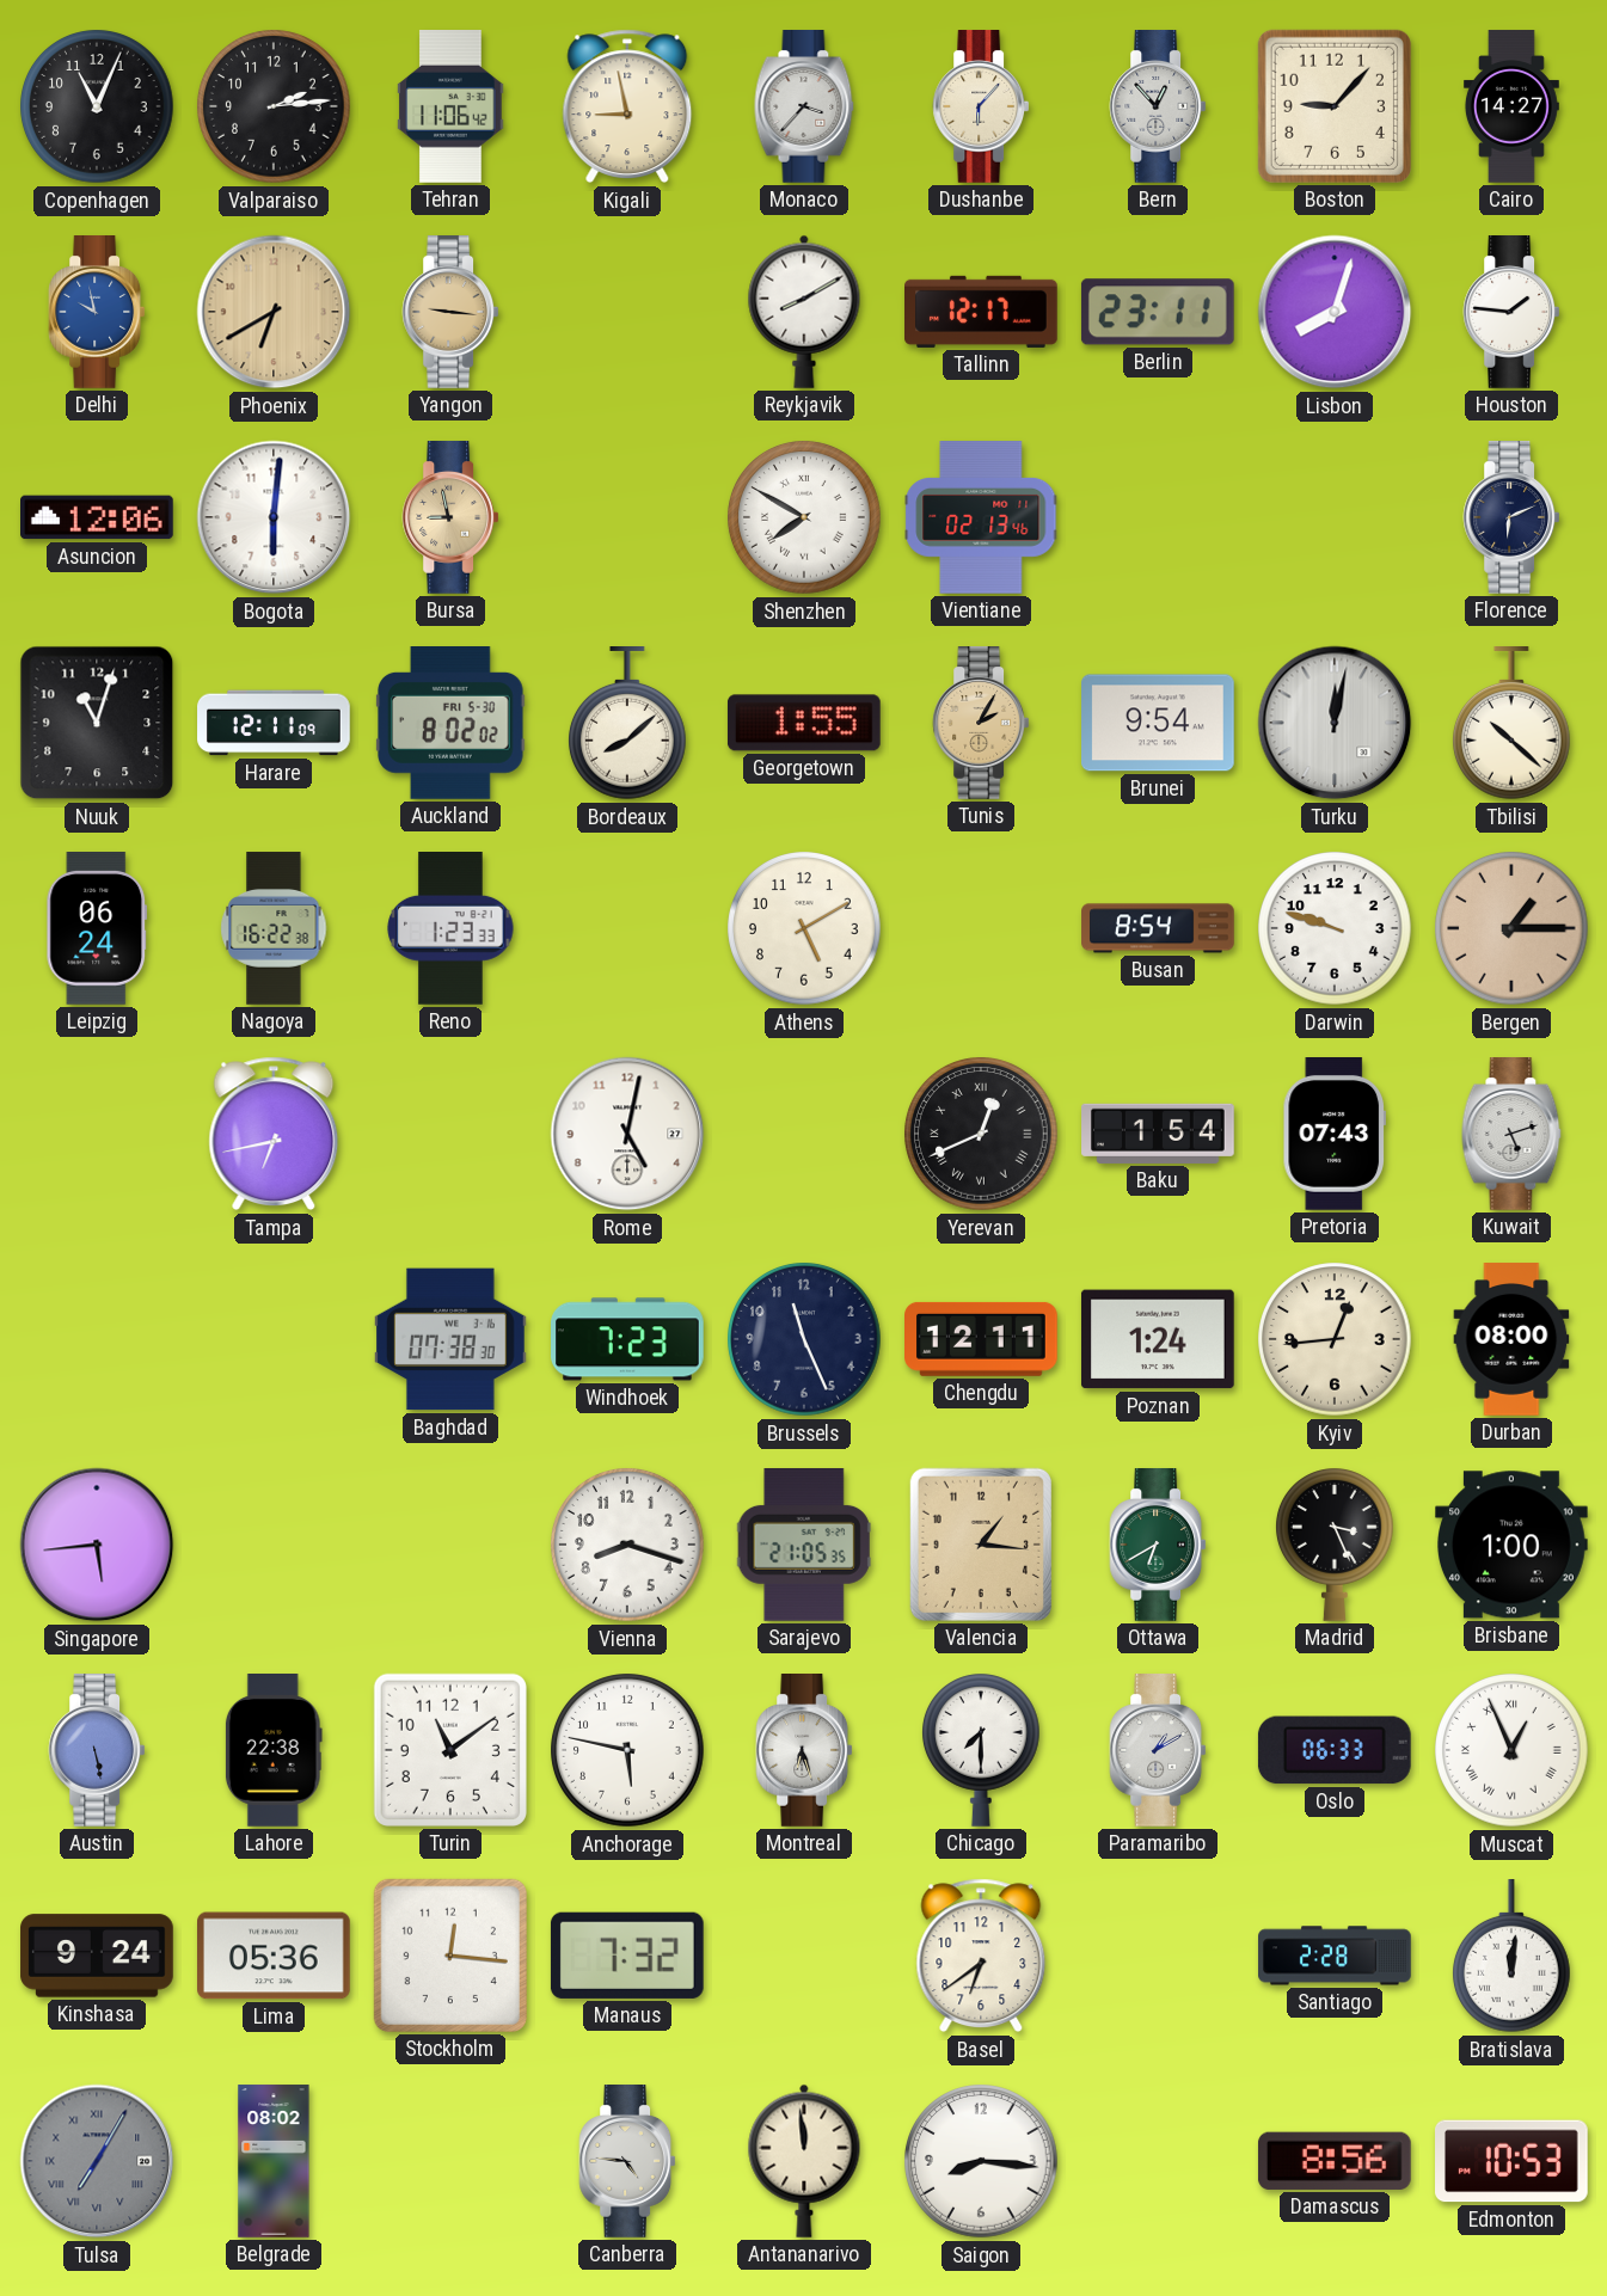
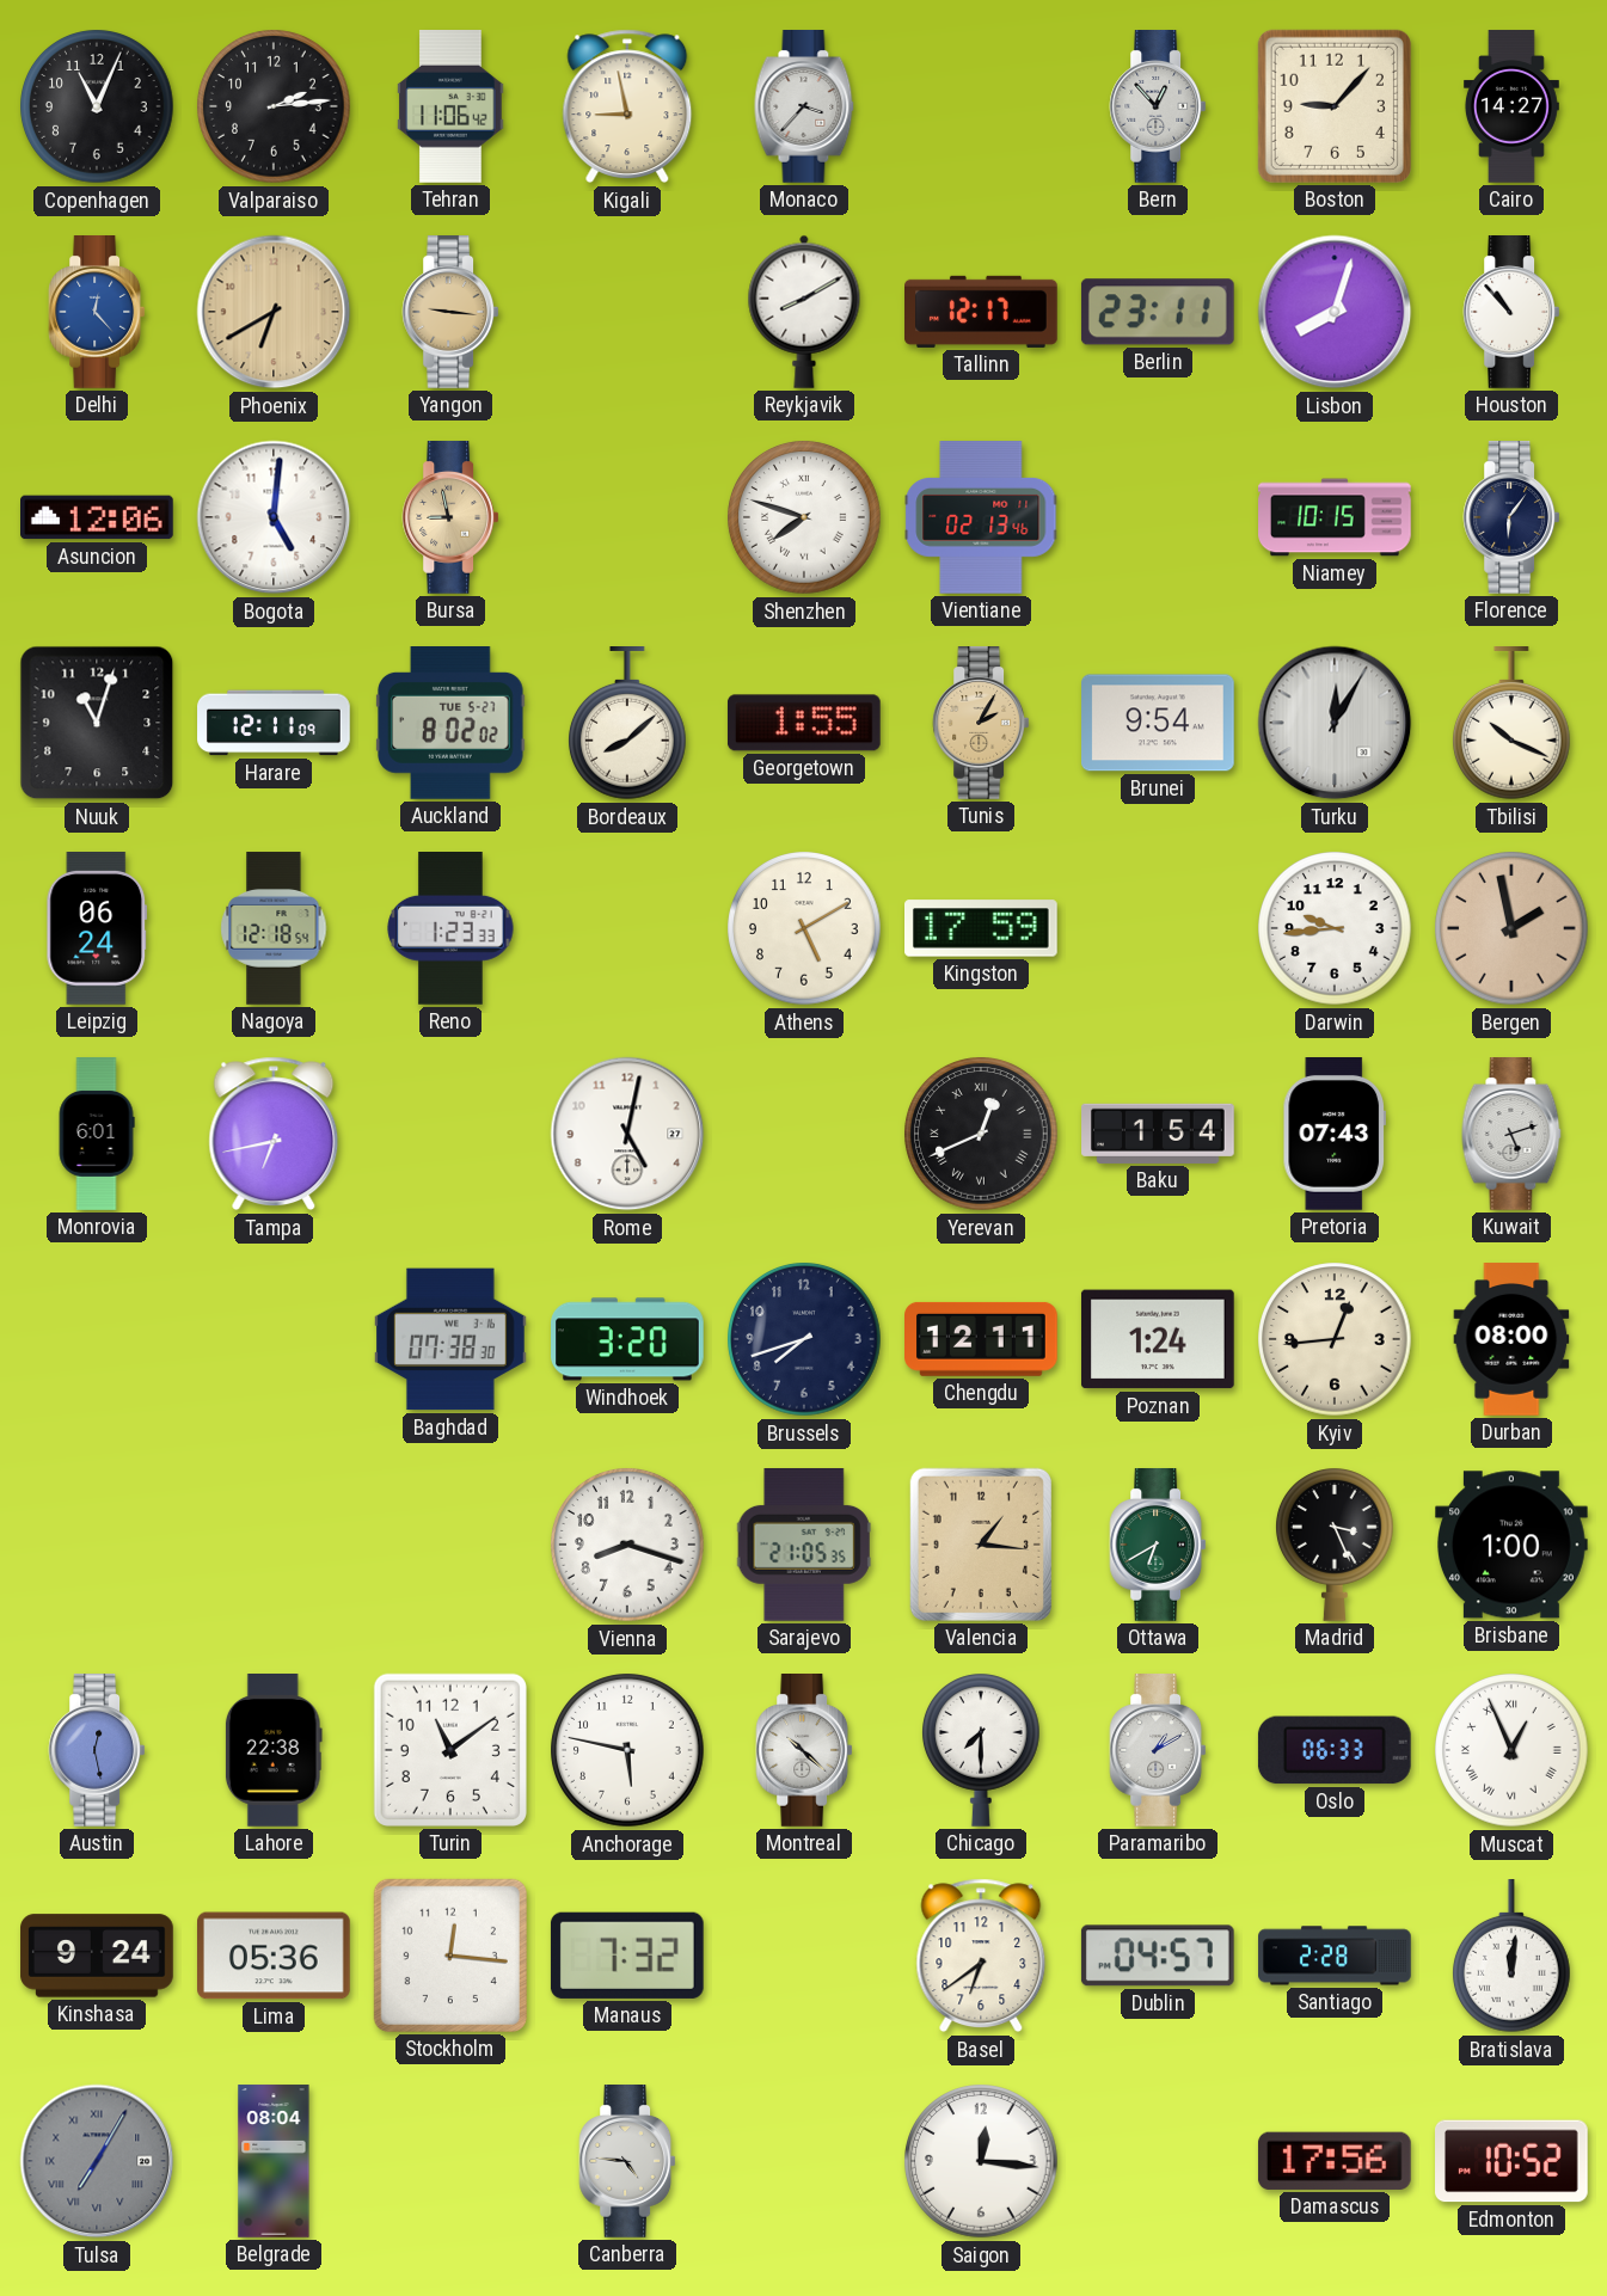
Dushanbe: 6:07 -> none
Delhi: 9:58 -> 12:23
Houston: 1:46 -> 10:53
Bogota: 6:01 -> 5:01
Shenzhen: 7:50 -> 7:48
Niamey: none -> 10:15
Florence: 6:11 -> 6:06
Auckland date: FRI 5-30 -> TUE 5-27
Turku: 12:02 -> 12:05
Tbilisi: 10:22 -> 10:19
Nagoya: 16:22 -> 12:18
Kingston: none -> 17:59
Busan: 8:54 -> none
Darwin: 9:48 -> 9:44
Bergen: 1:15 -> 1:58
Monrovia: none -> 6:01
Windhoek: 7:23 -> 3:20
Brussels: 11:26 -> 7:42
Singapore: 5:44 -> none
Austin: 5:28 -> 12:28
Montreal: 6:27 -> 10:22
Dublin: none -> 04:57
Belgrade: 08:02 -> 08:04
Antananarivo: 11:59 -> none
Saigon: 8:16 -> 12:16
Damascus: 8:56 -> 17:56
Edmonton: 10:53 -> 10:52
